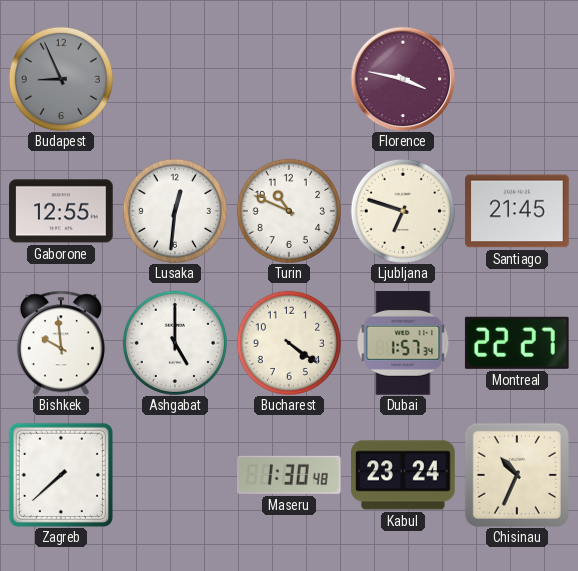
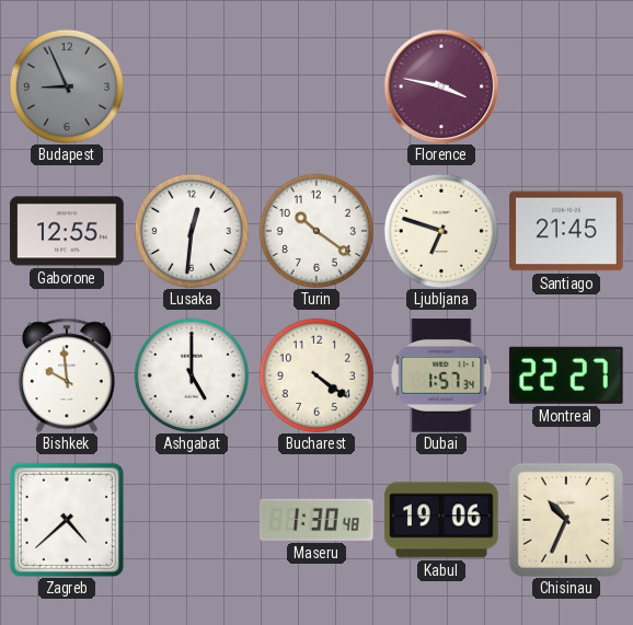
Turin: 10:49 -> 10:21
Zagreb: 7:38 -> 4:38
Kabul: 23:24 -> 19:06
